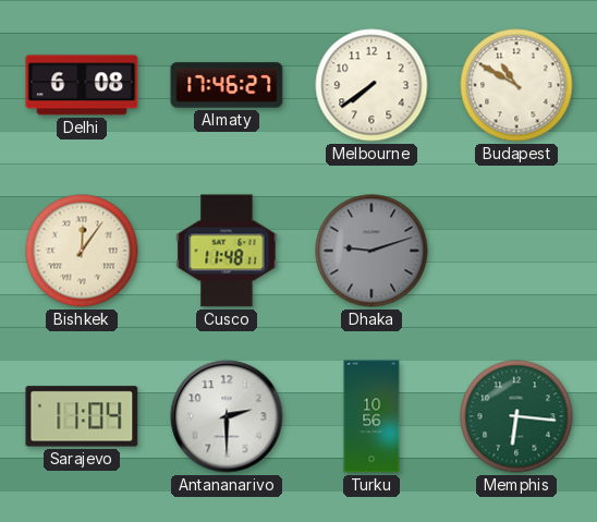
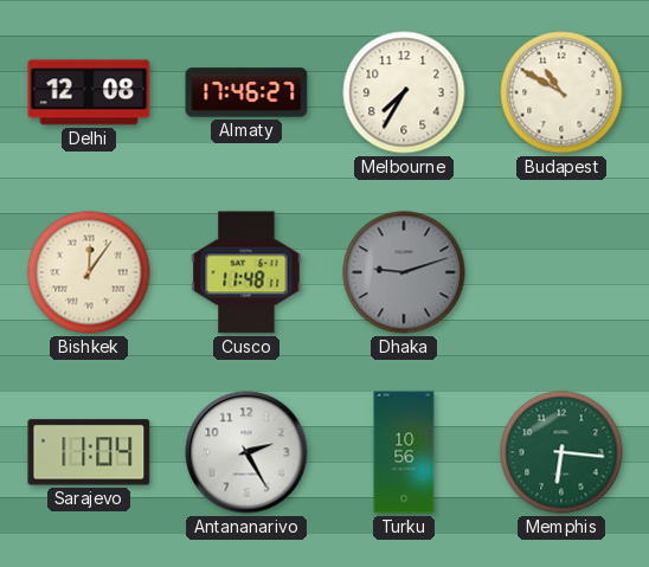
Delhi: 6:08 -> 12:08
Melbourne: 7:39 -> 7:35
Antananarivo: 2:30 -> 2:25
